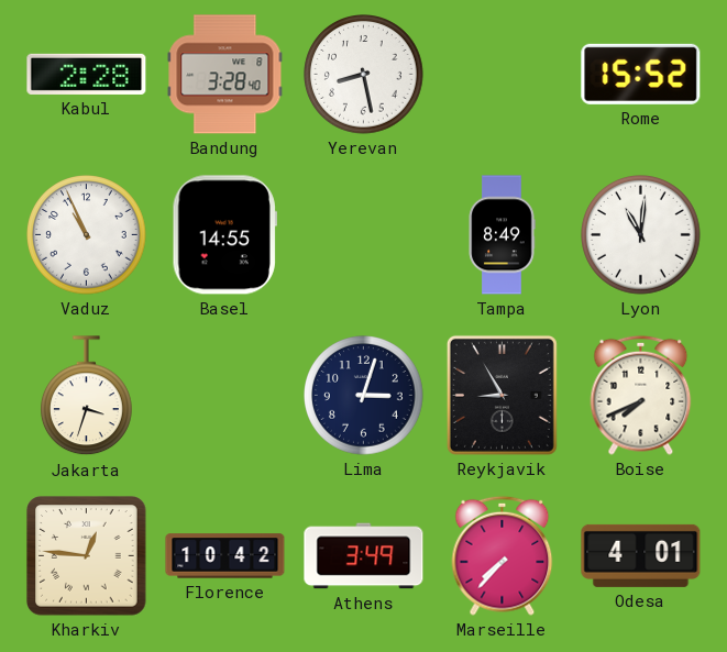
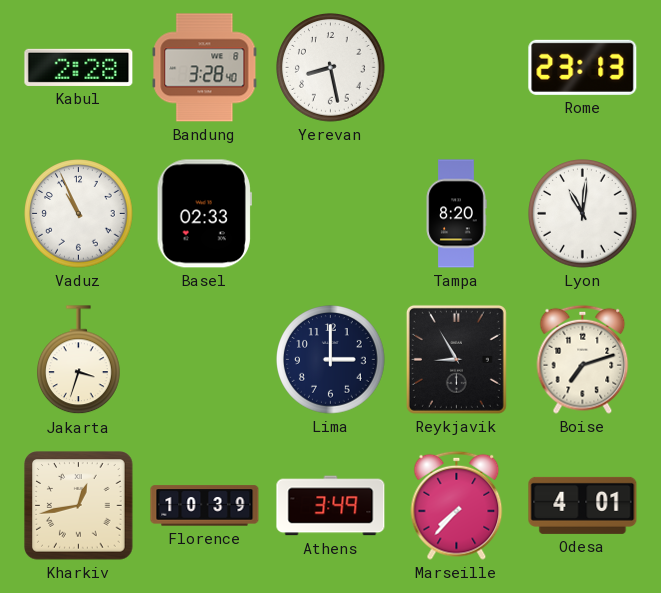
Rome: 15:52 -> 23:13
Basel: 14:55 -> 02:33
Tampa: 8:49 -> 8:20
Lima: 3:03 -> 3:00
Boise: 7:41 -> 7:12
Kharkiv: 12:46 -> 12:43
Florence: 10:42 -> 10:39
